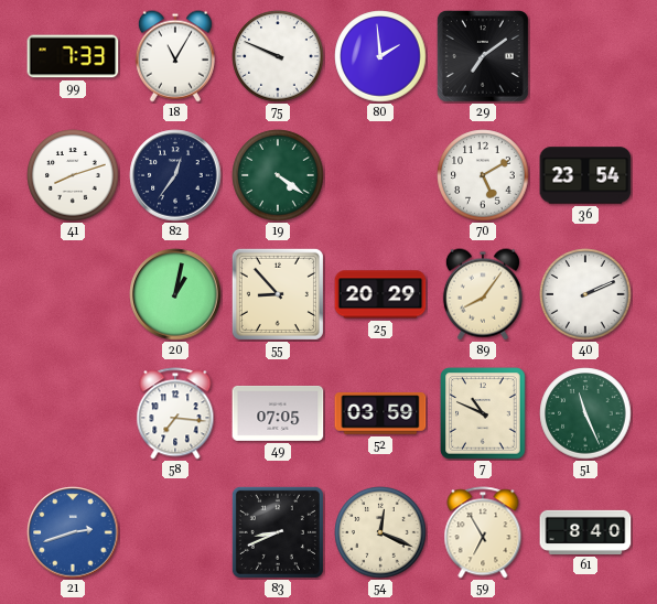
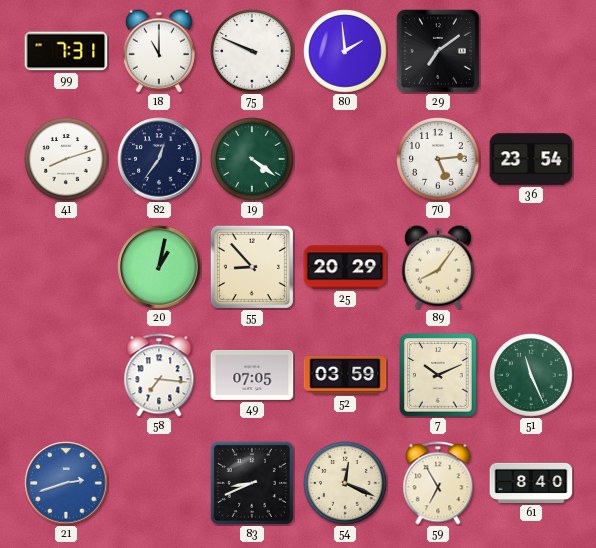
99: 7:33 -> 7:31
18: 11:05 -> 11:00
70: 5:10 -> 5:14
40: 2:11 -> none
7: 10:49 -> 10:11
